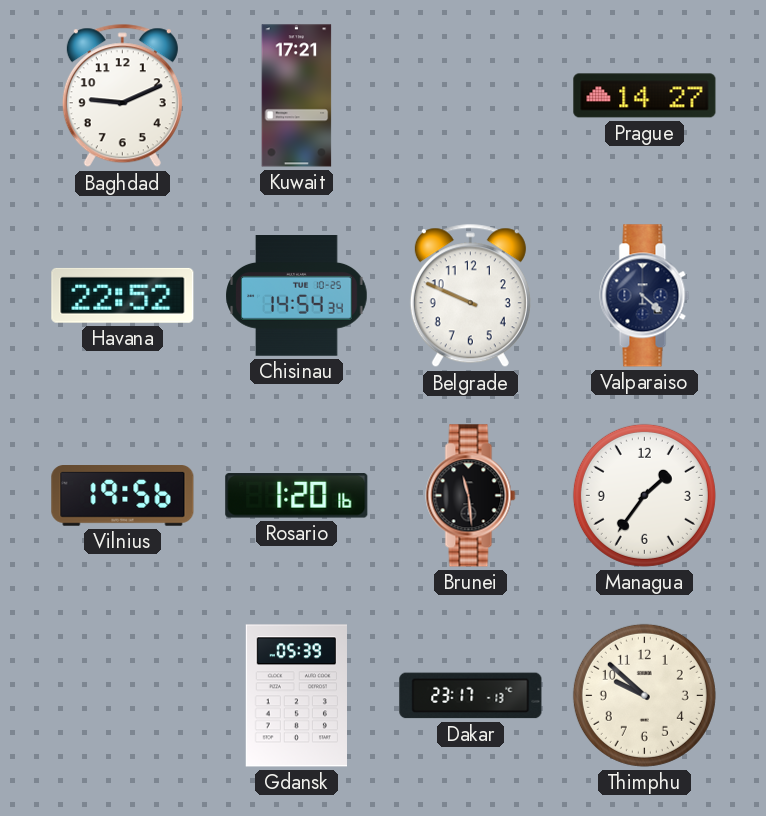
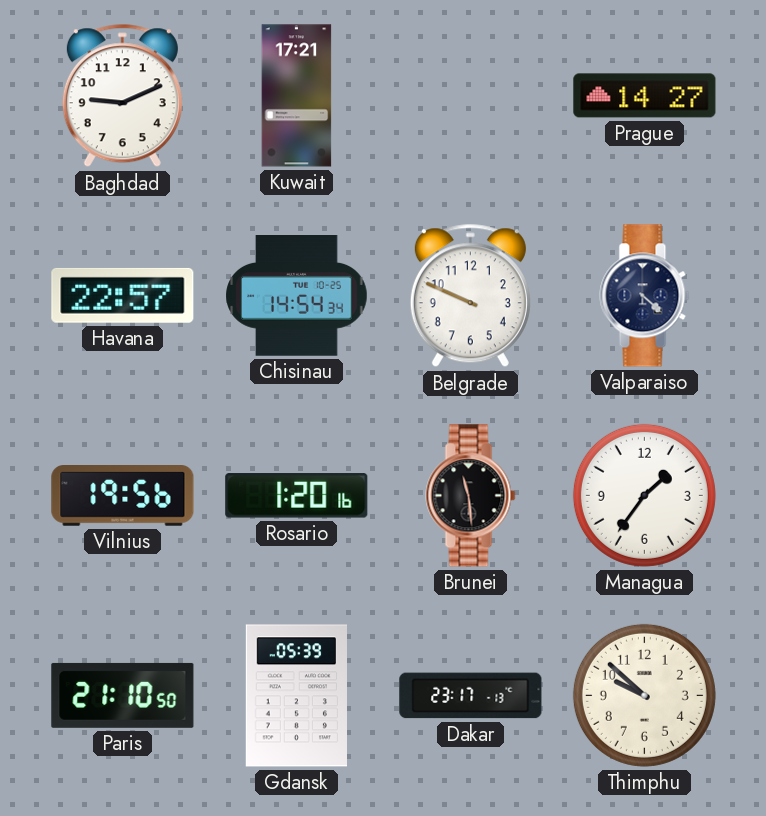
Havana: 22:52 -> 22:57
Paris: none -> 21:10
